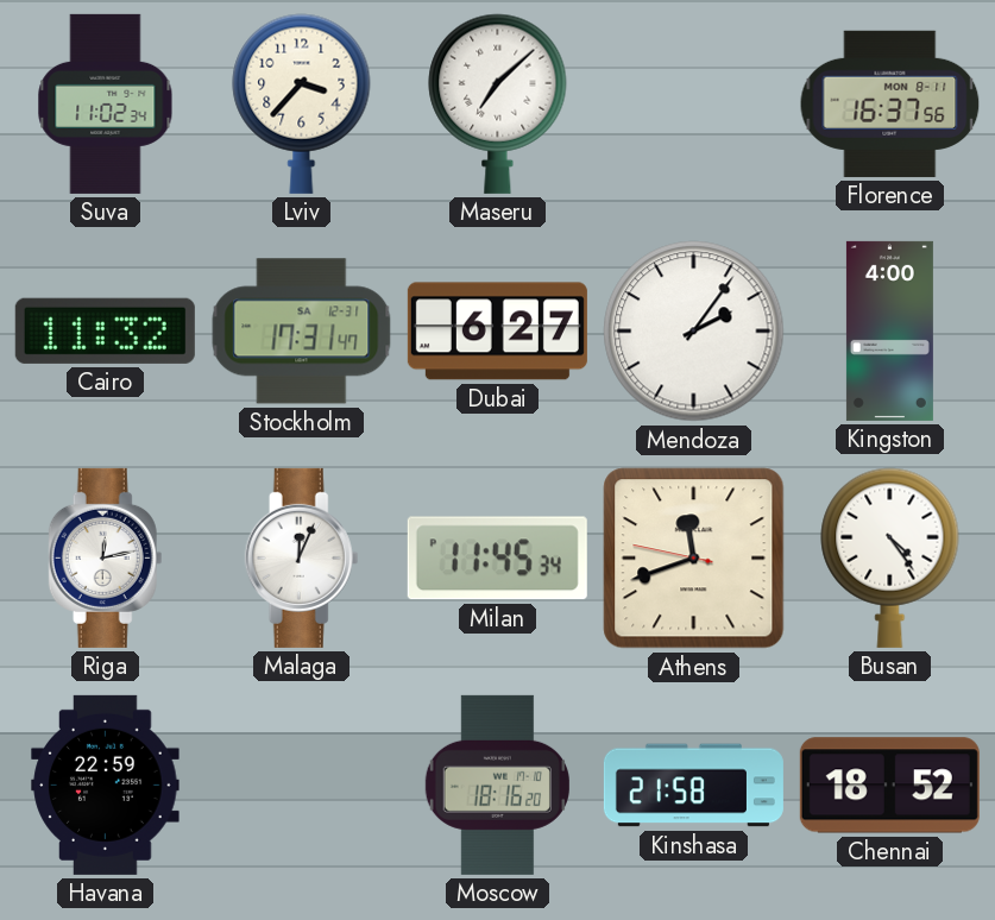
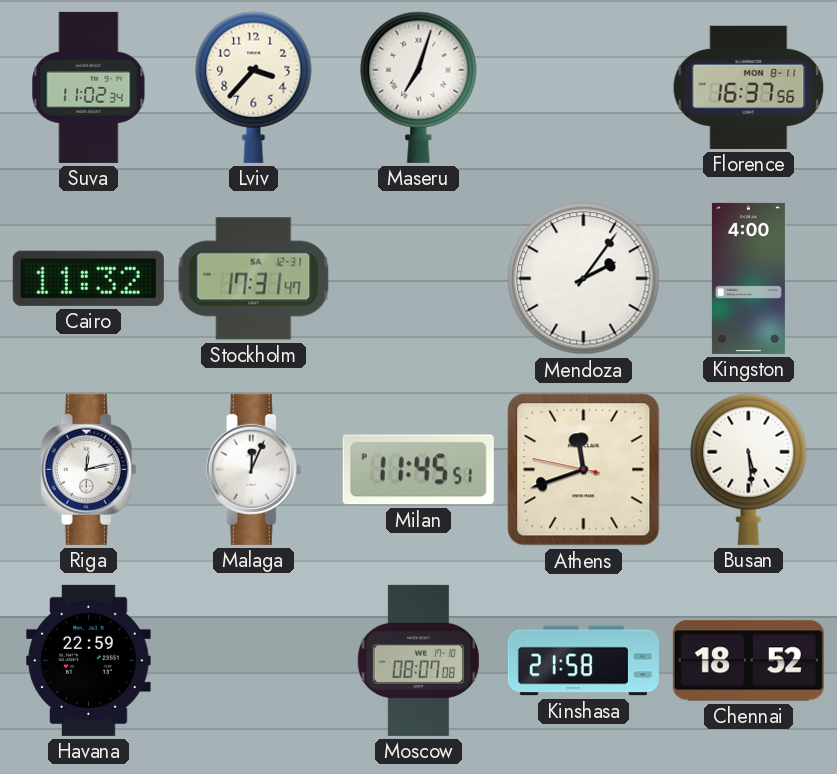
Maseru: 7:08 -> 7:03
Dubai: 6:27 -> none
Milan: 11:45:34 -> 11:45:51
Busan: 4:24 -> 5:29
Moscow: 18:16 -> 08:07
